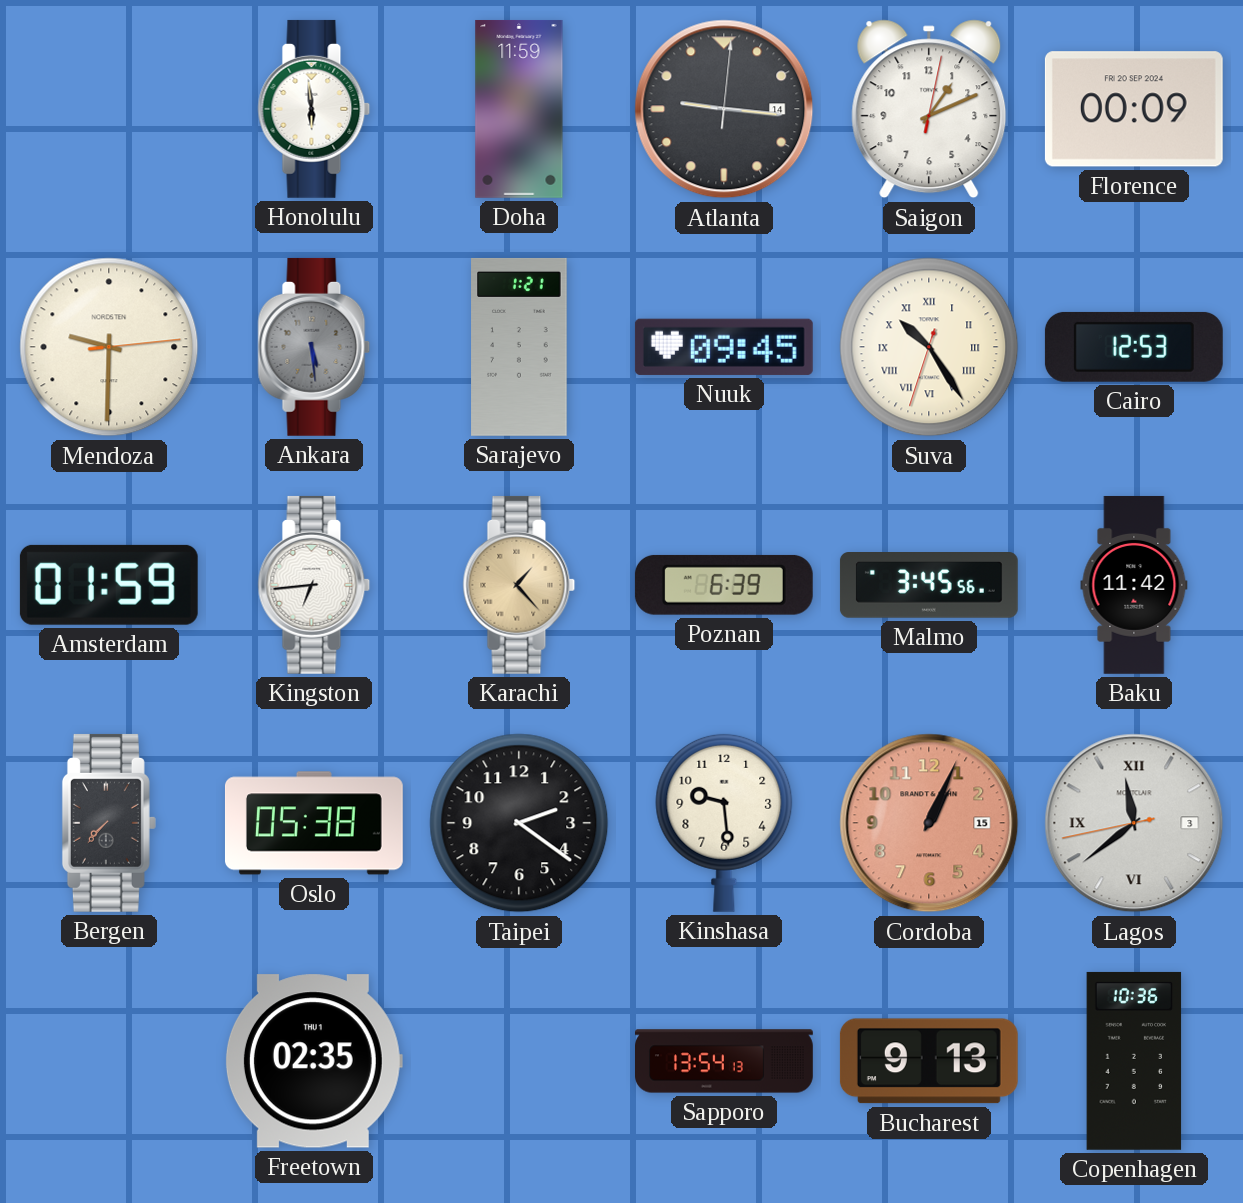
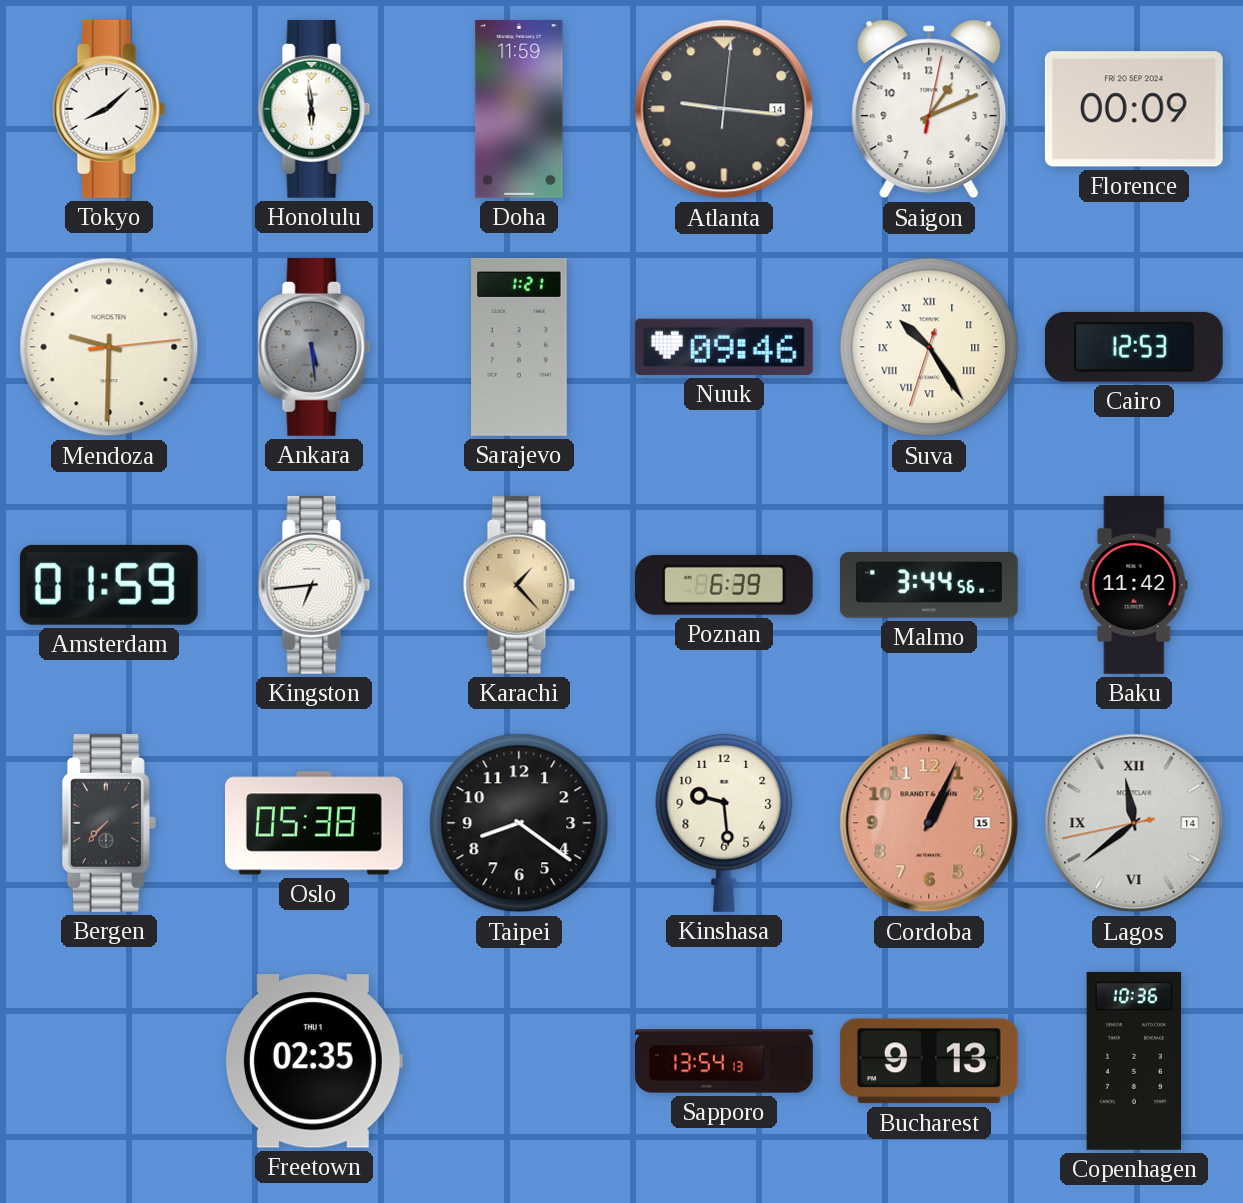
Tokyo: none -> 8:08
Nuuk: 09:45 -> 09:46
Malmo: 3:45 -> 3:44
Taipei: 2:21 -> 8:21
Lagos date: 3 -> 14
